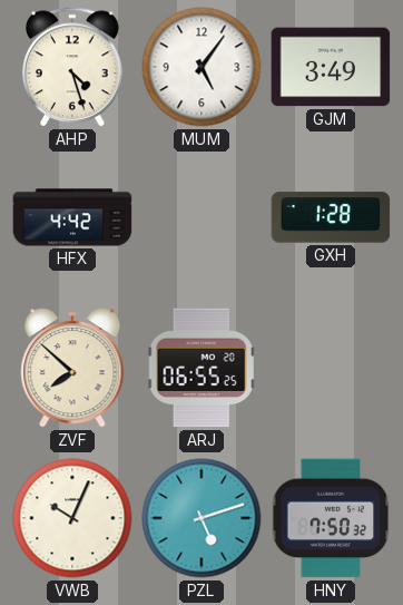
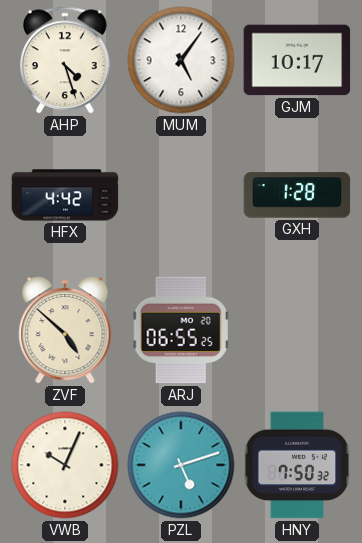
GJM: 3:49 -> 10:17
ZVF: 7:52 -> 4:52
